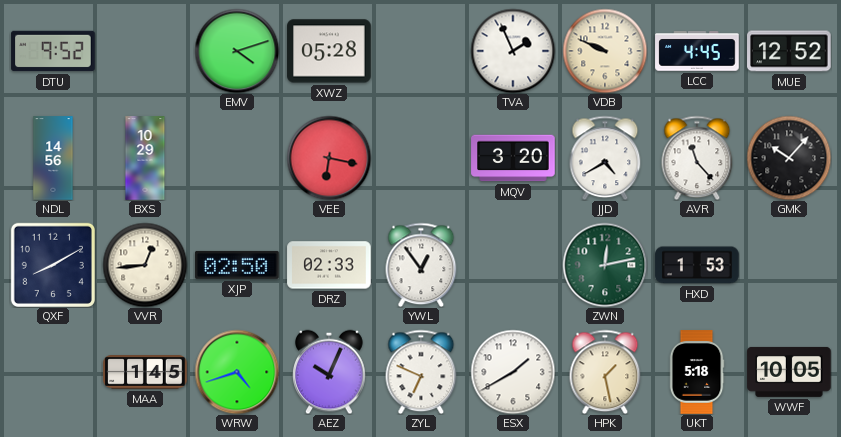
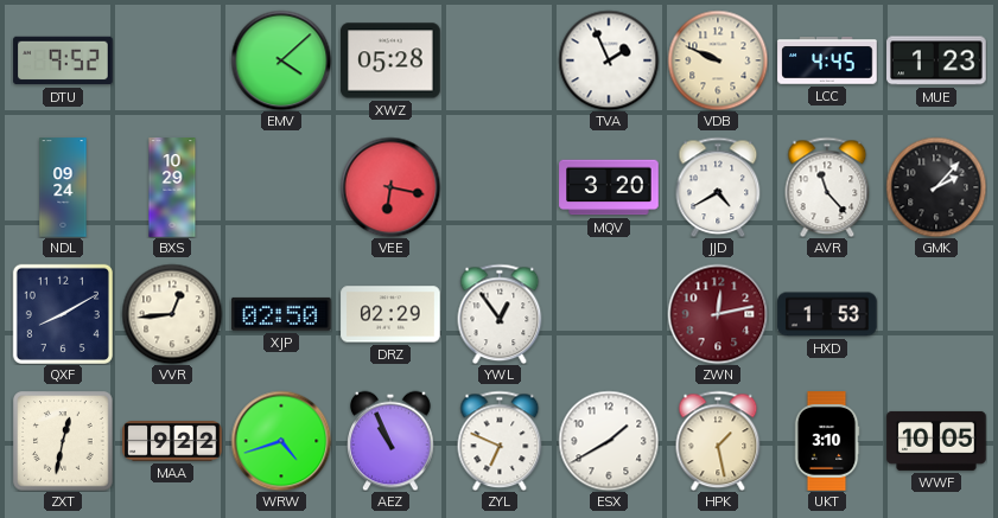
EMV: 4:12 -> 4:08
MUE: 12:52 -> 1:23
NDL: 14:56 -> 09:24
GMK: 10:07 -> 2:07
DRZ: 02:33 -> 02:29
ZWN dial: green -> burgundy
ZXT: none -> 12:32
MAA: 1:45 -> 9:22
AEZ: 10:04 -> 10:56
UKT: 5:18 -> 3:10
